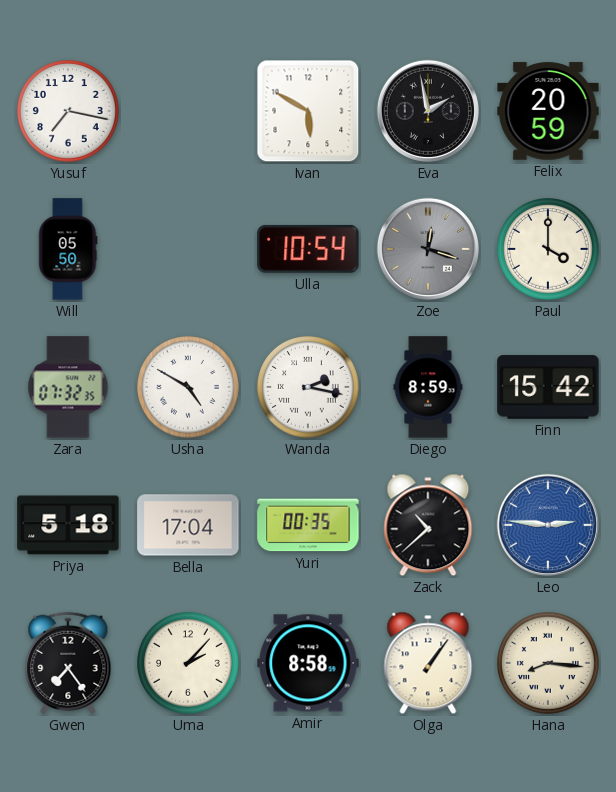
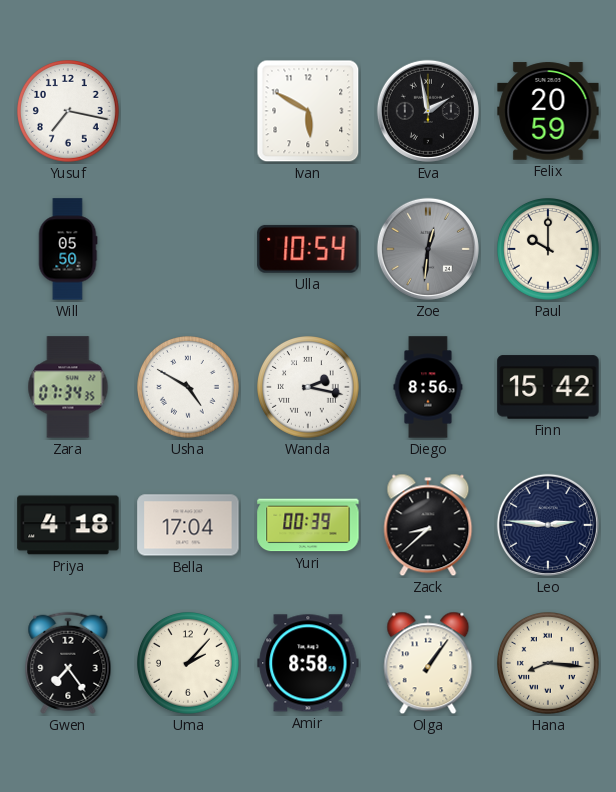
Zoe: 12:18 -> 12:31
Paul: 4:00 -> 10:00
Zara: 07:32 -> 07:34
Diego: 8:59 -> 8:56
Priya: 5:18 -> 4:18
Yuri: 00:35 -> 00:39
Zack: 10:38 -> 8:38
Leo dial: blue -> navy
